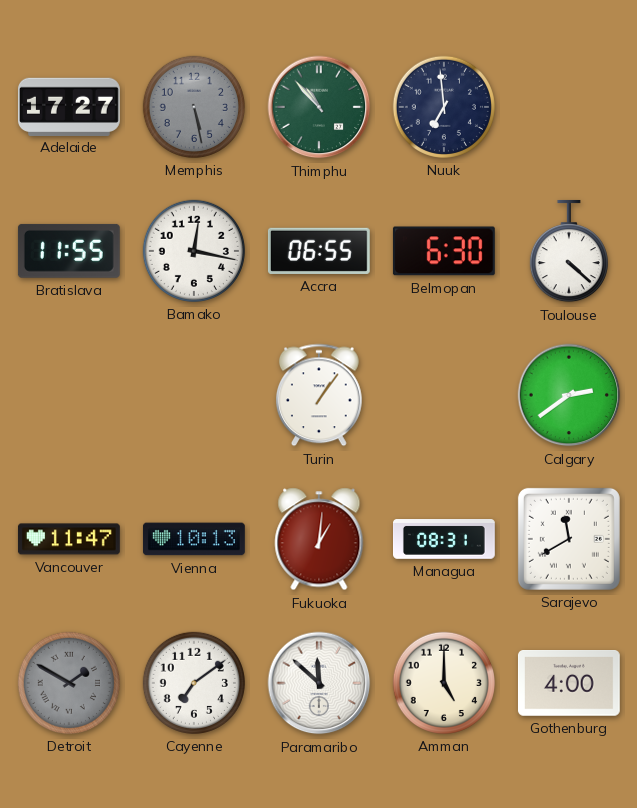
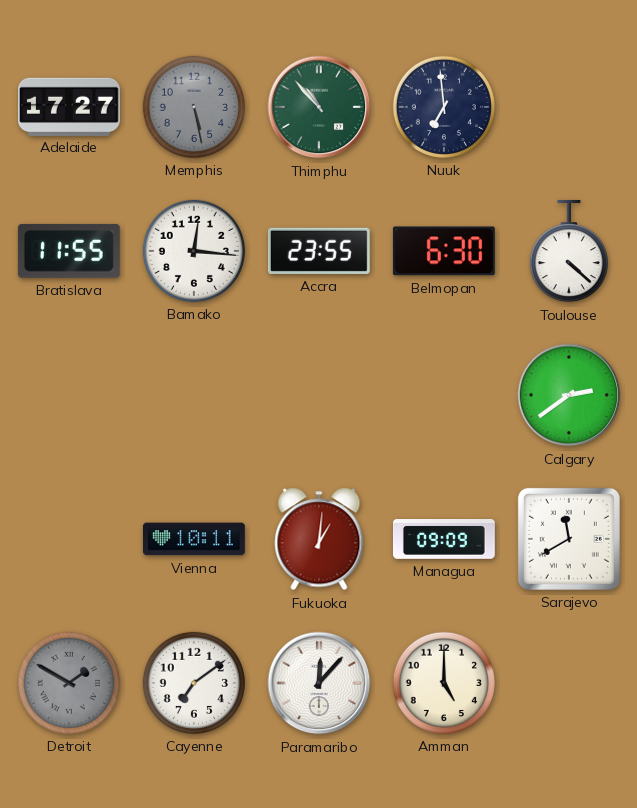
Bamako: 12:17 -> 12:16
Accra: 06:55 -> 23:55
Turin: 1:06 -> none
Vancouver: 11:47 -> none
Vienna: 10:13 -> 10:11
Managua: 08:31 -> 09:09
Paramaribo: 11:52 -> 12:07
Gothenburg: 4:00 -> none
